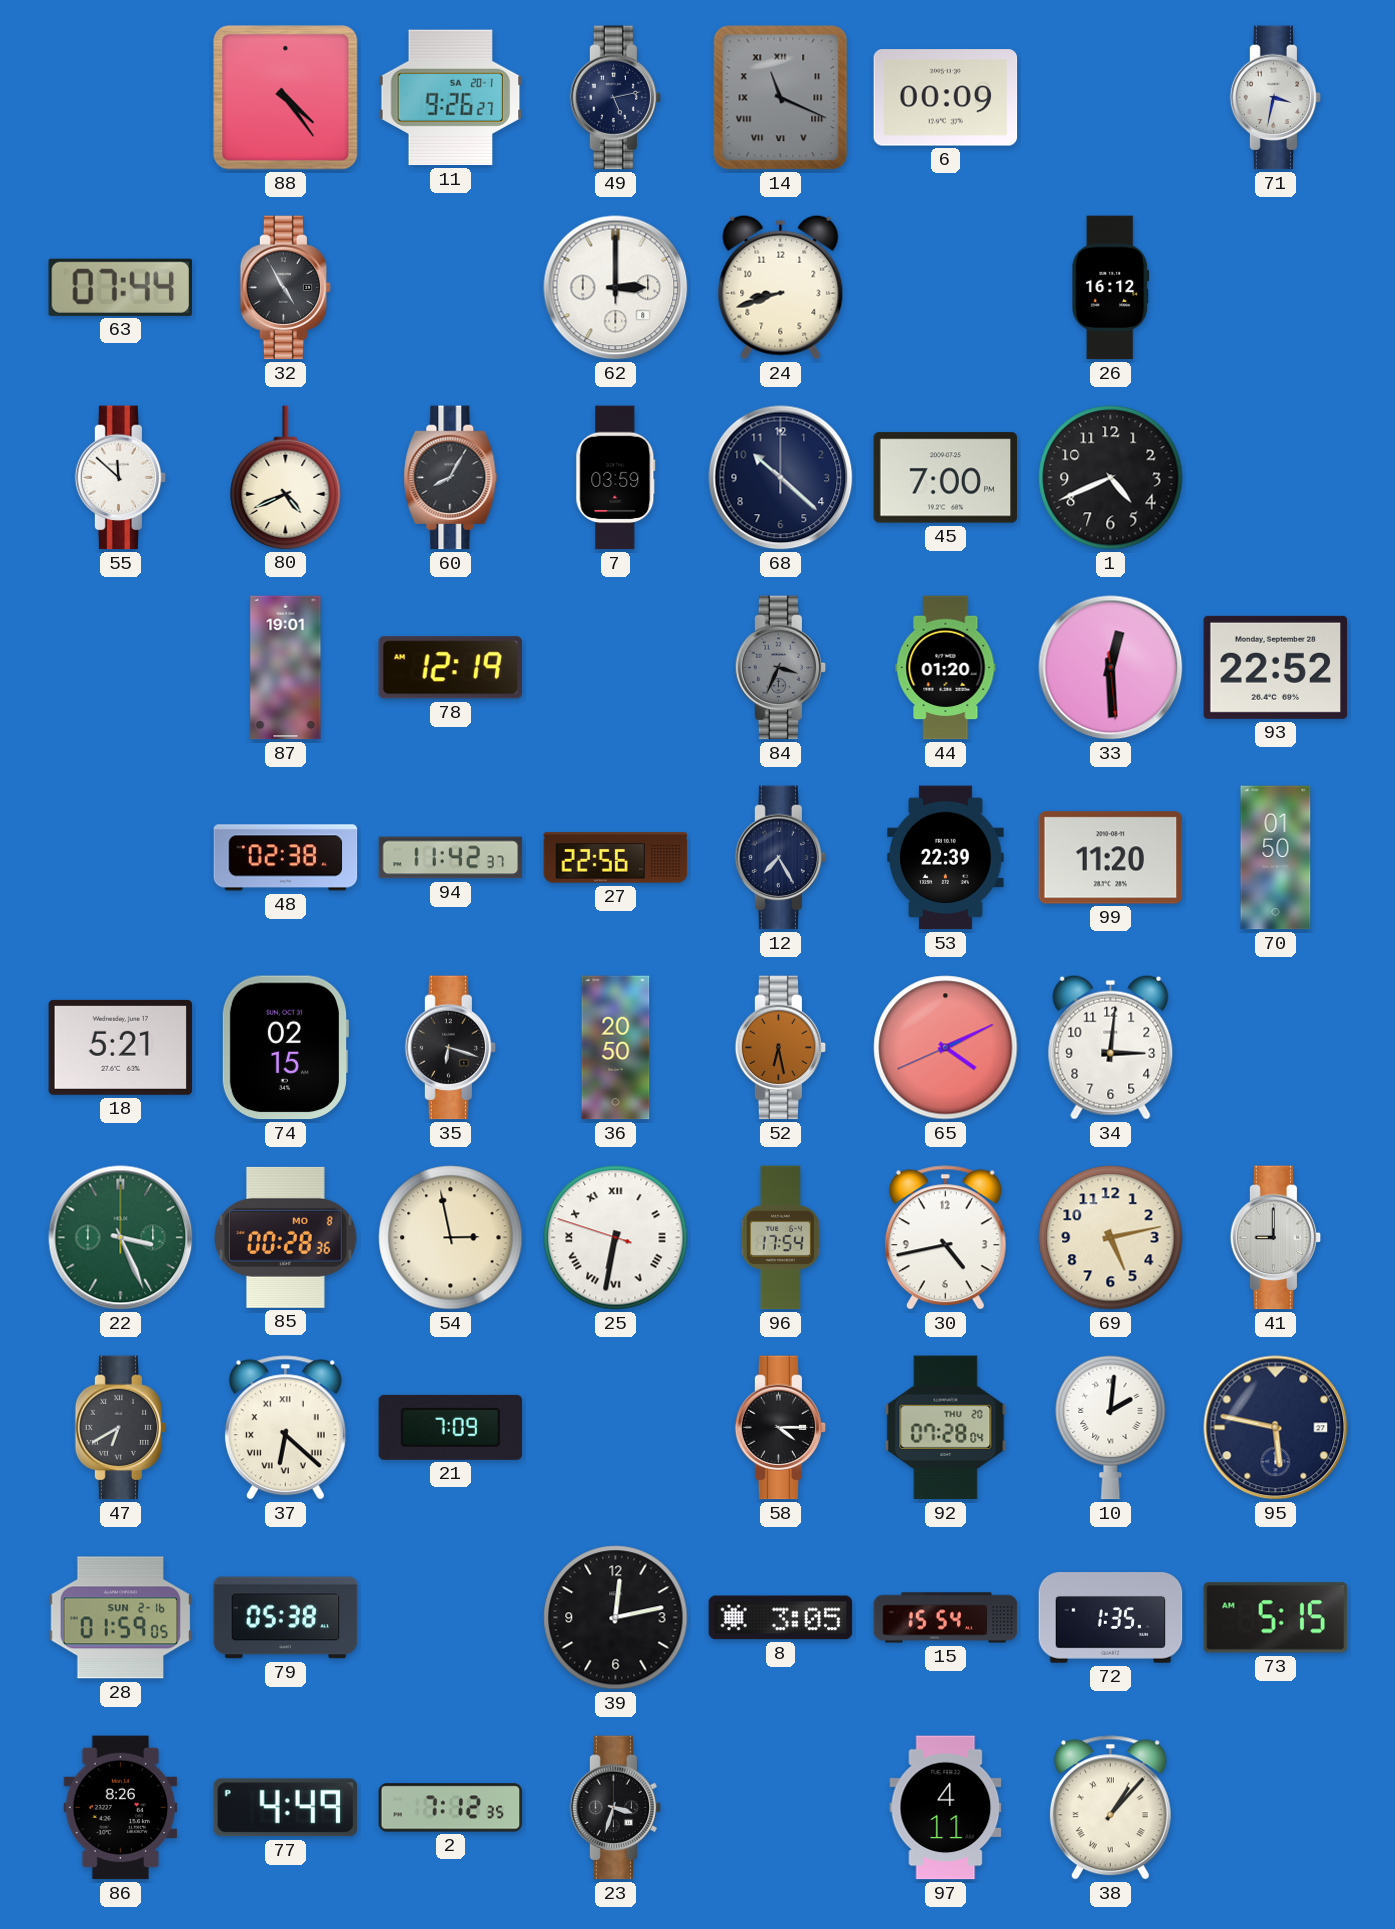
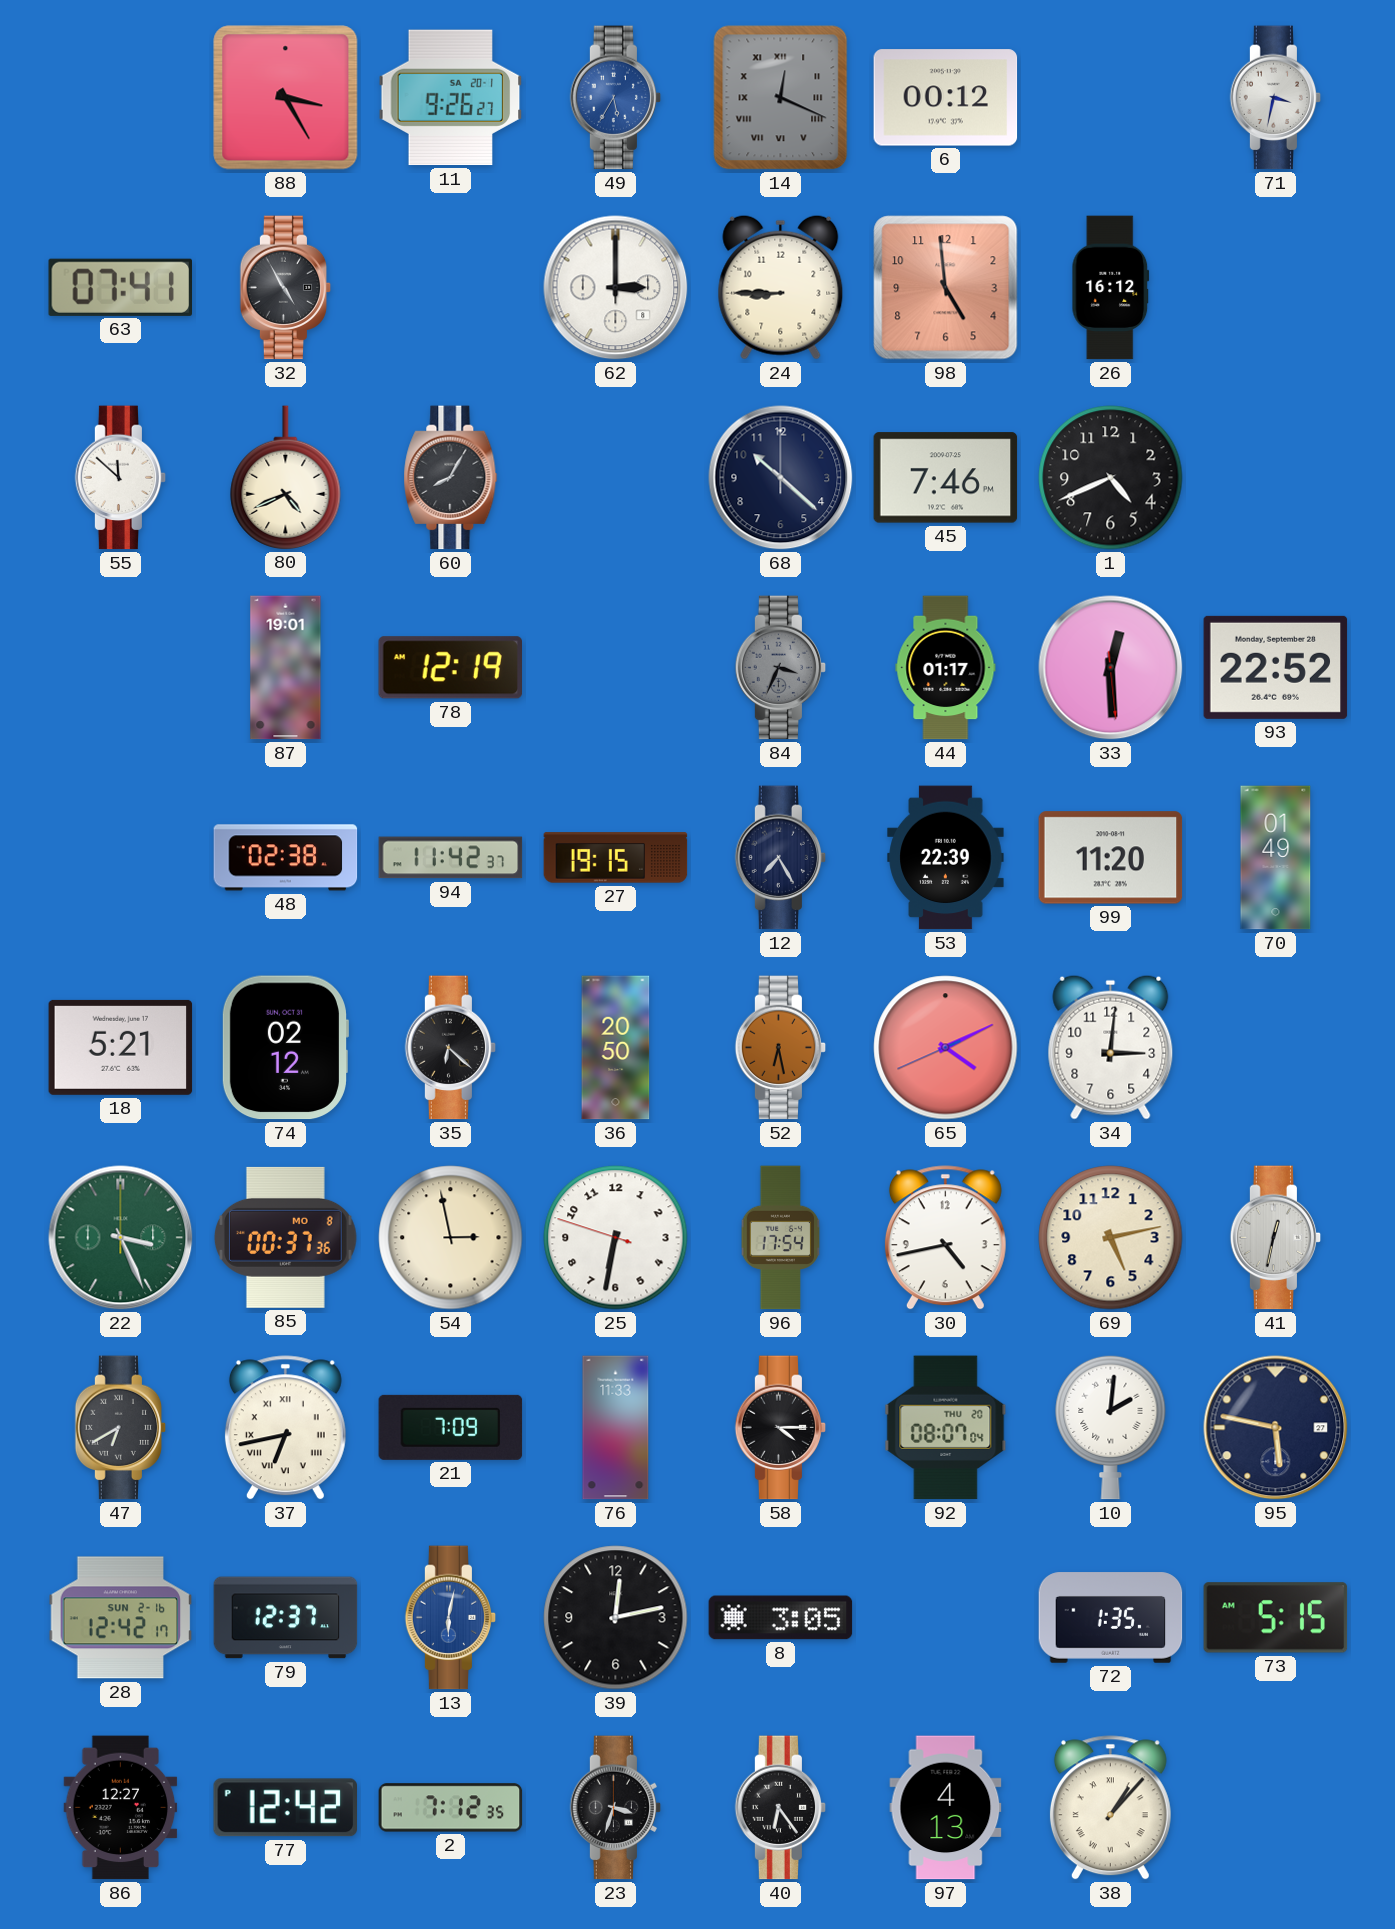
88: 4:24 -> 3:25
49: 5:13 -> 5:35
49 dial: navy -> blue
14: 11:19 -> 12:19
6: 00:09 -> 00:12
63: 07:44 -> 07:41
24: 8:42 -> 8:45
98: none -> 4:59
7: 03:59 -> none
45: 7:00 -> 7:46
44: 01:20 -> 01:17
27: 22:56 -> 19:15
70: 01:50 -> 01:49
74: 02:15 -> 02:12
35: 6:18 -> 6:22
85: 00:28 -> 00:37
25 numerals: Roman -> Arabic
41: 9:00 -> 12:32
37: 6:22 -> 6:43
76: none -> 11:33
92: 07:28 -> 08:07
28: 01:59 -> 12:42
79: 05:38 -> 12:37
13: none -> 6:02
15: 15:54 -> none
86: 8:26 -> 12:27
77: 4:49 -> 12:42
40: none -> 6:24
97: 4:11 -> 4:13
